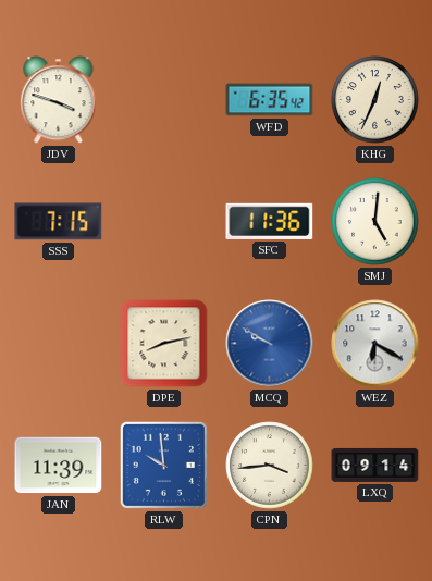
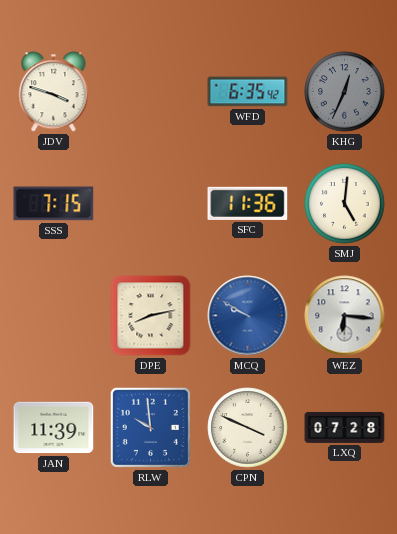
KHG dial: cream -> grey
WEZ: 6:20 -> 6:16
CPN: 3:44 -> 3:49
LXQ: 09:14 -> 07:28
